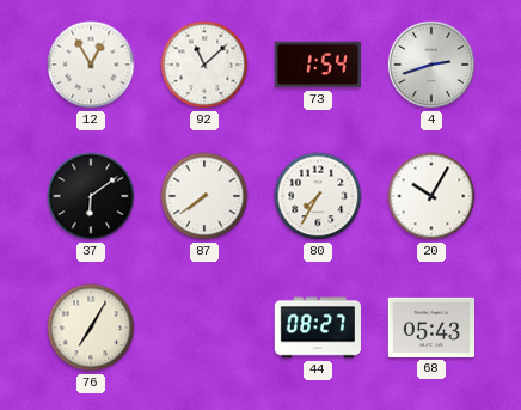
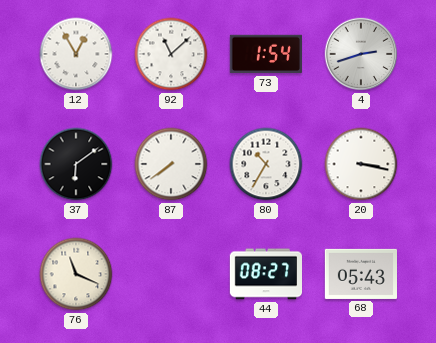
80: 7:35 -> 10:35
20: 10:05 -> 3:17
76: 7:05 -> 11:19
